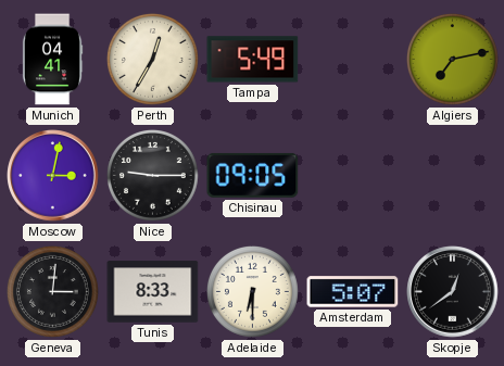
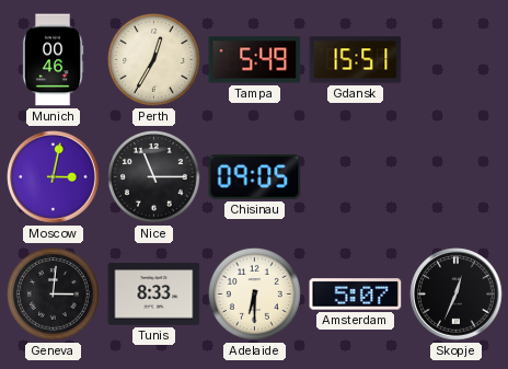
Munich: 04:41 -> 00:46
Gdansk: none -> 15:51
Algiers: 7:13 -> none
Nice: 9:15 -> 11:15
Skopje: 12:39 -> 12:34
